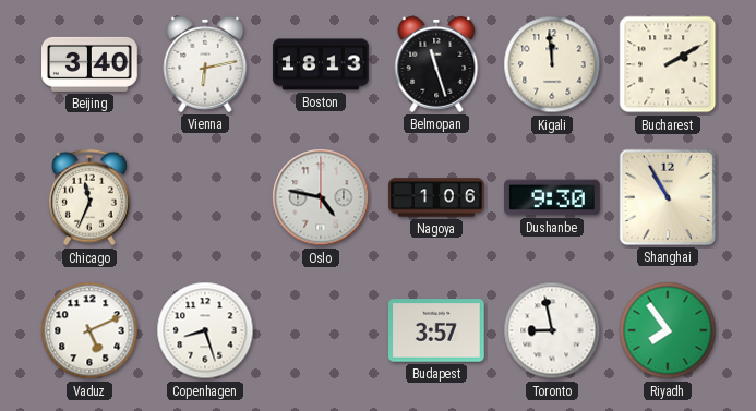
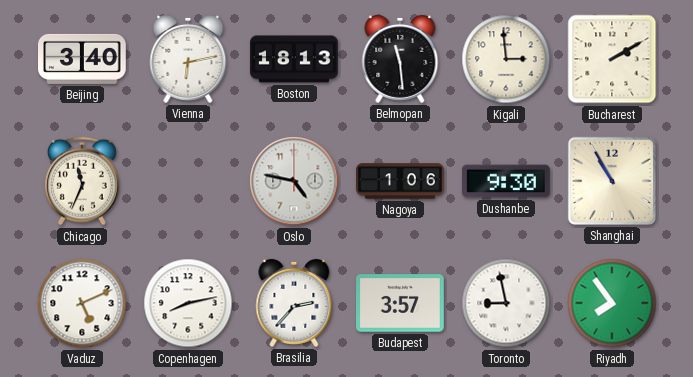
Belmopan: 11:27 -> 11:29
Kigali: 11:59 -> 2:59
Copenhagen: 8:27 -> 8:13
Brasilia: none -> 2:37
